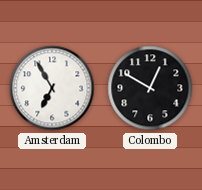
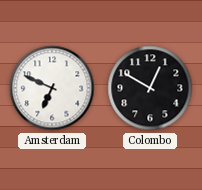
Amsterdam: 6:55 -> 6:49
